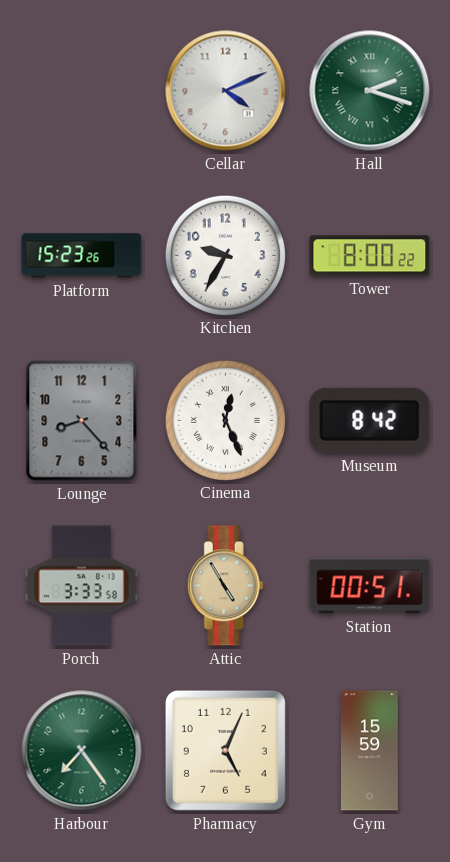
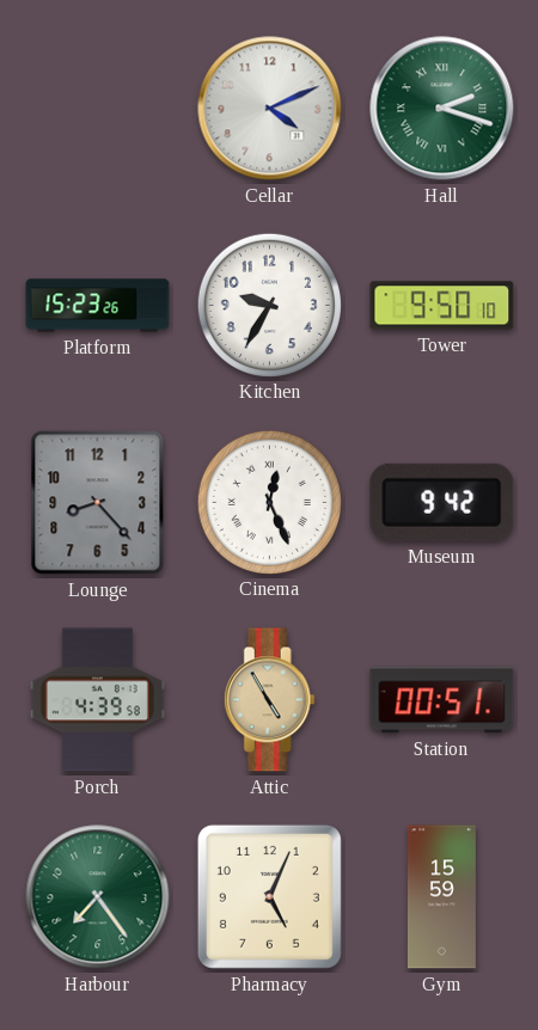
Tower: 8:00 -> 9:50
Museum: 8:42 -> 9:42
Porch: 3:33 -> 4:39
